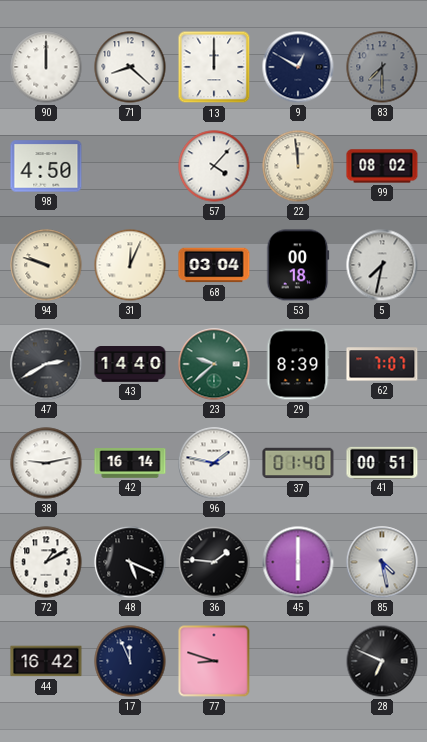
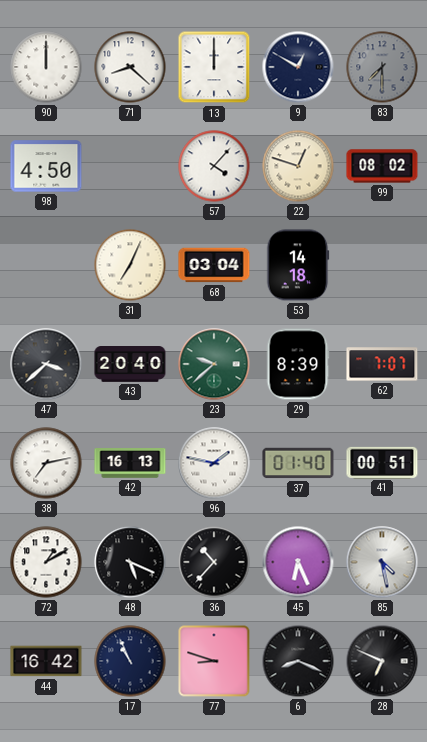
22: 11:59 -> 12:48
94: 9:48 -> none
31: 12:04 -> 7:04
53: 00:18 -> 14:18
5: 7:32 -> none
47: 2:40 -> 3:38
43: 14:40 -> 20:40
38: 9:13 -> 7:13
42: 16:14 -> 16:13
36: 1:46 -> 10:37
45: 6:00 -> 6:26
17: 11:56 -> 10:56
6: none -> 8:19
